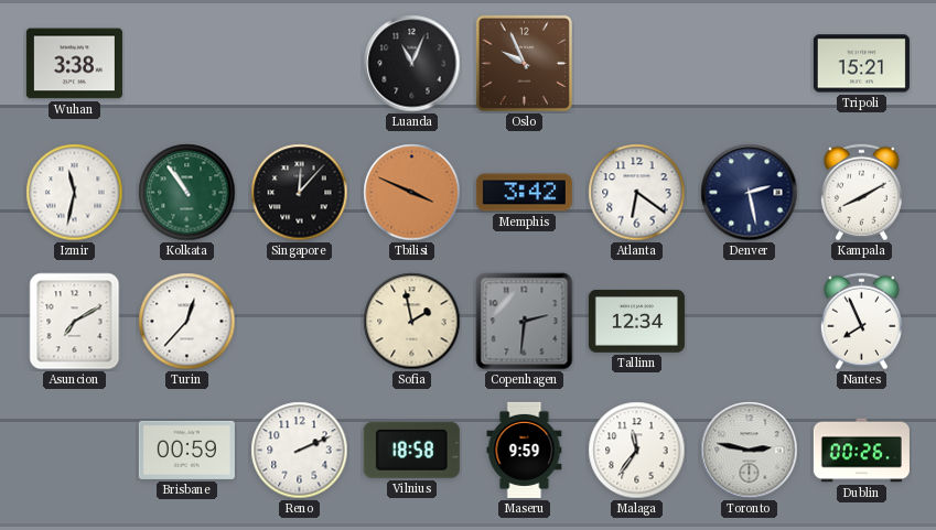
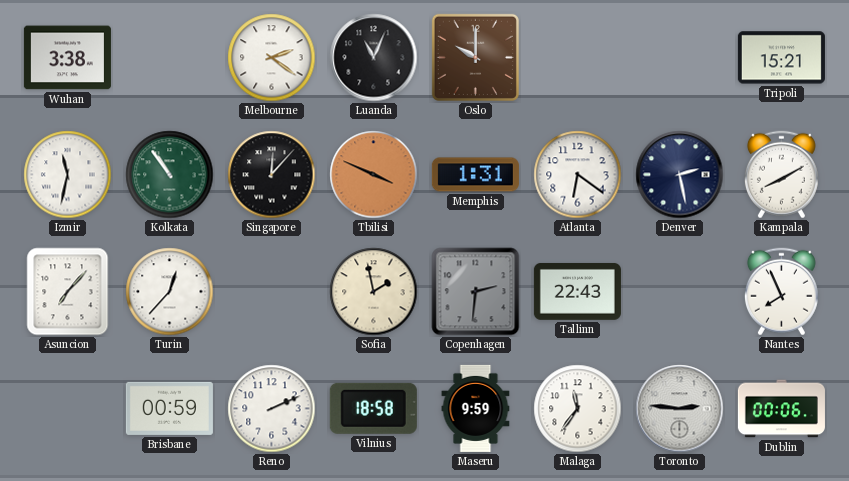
Melbourne: none -> 2:21
Oslo: 9:56 -> 10:00
Memphis: 3:42 -> 1:31
Asuncion: 7:10 -> 7:07
Tallinn: 12:34 -> 22:43
Toronto: 2:47 -> 2:46
Dublin: 00:26 -> 00:06
